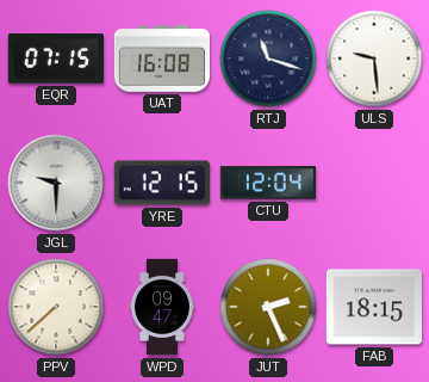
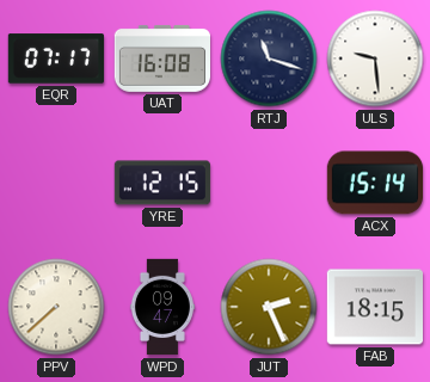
EQR: 07:15 -> 07:17
JGL: 9:30 -> none
CTU: 12:04 -> none
ACX: none -> 15:14
